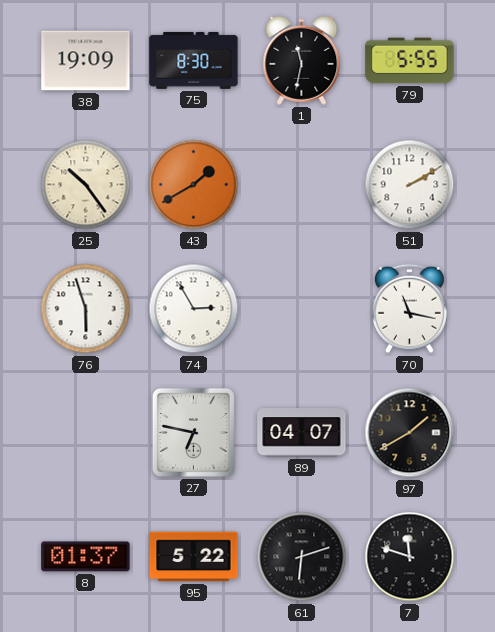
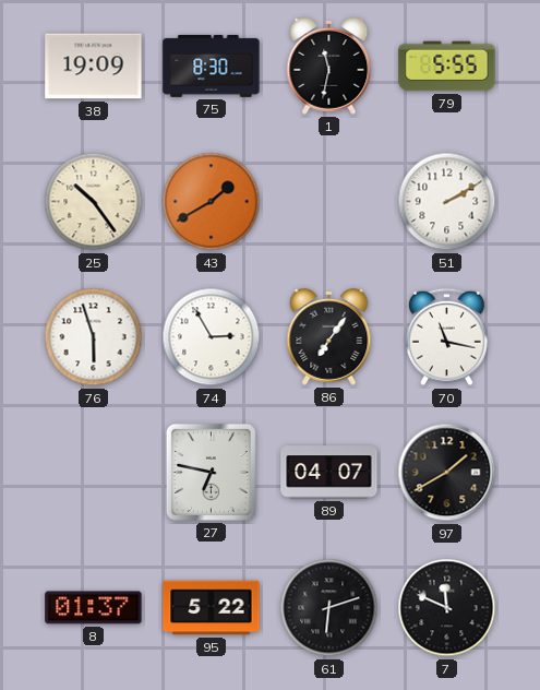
86: none -> 7:06
7: 11:48 -> 11:49
